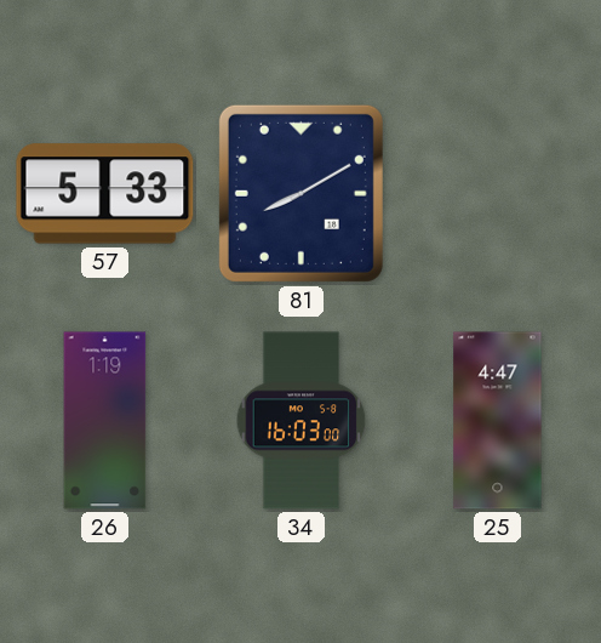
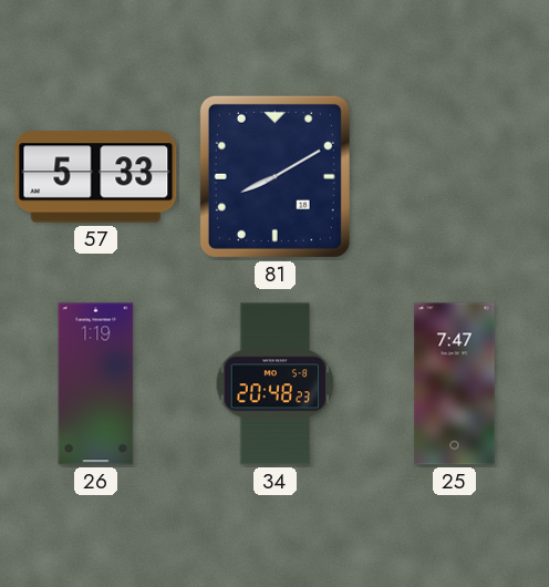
34: 16:03 -> 20:48
25: 4:47 -> 7:47
